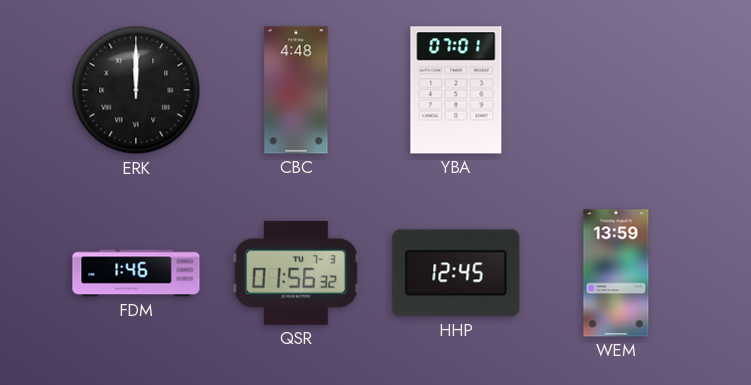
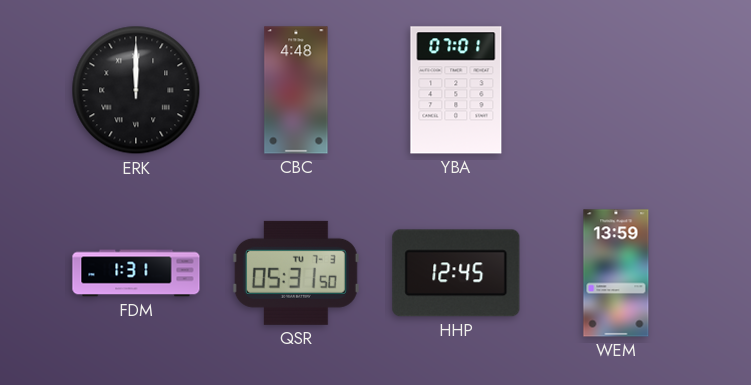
FDM: 1:46 -> 1:31
QSR: 01:56 -> 05:31
